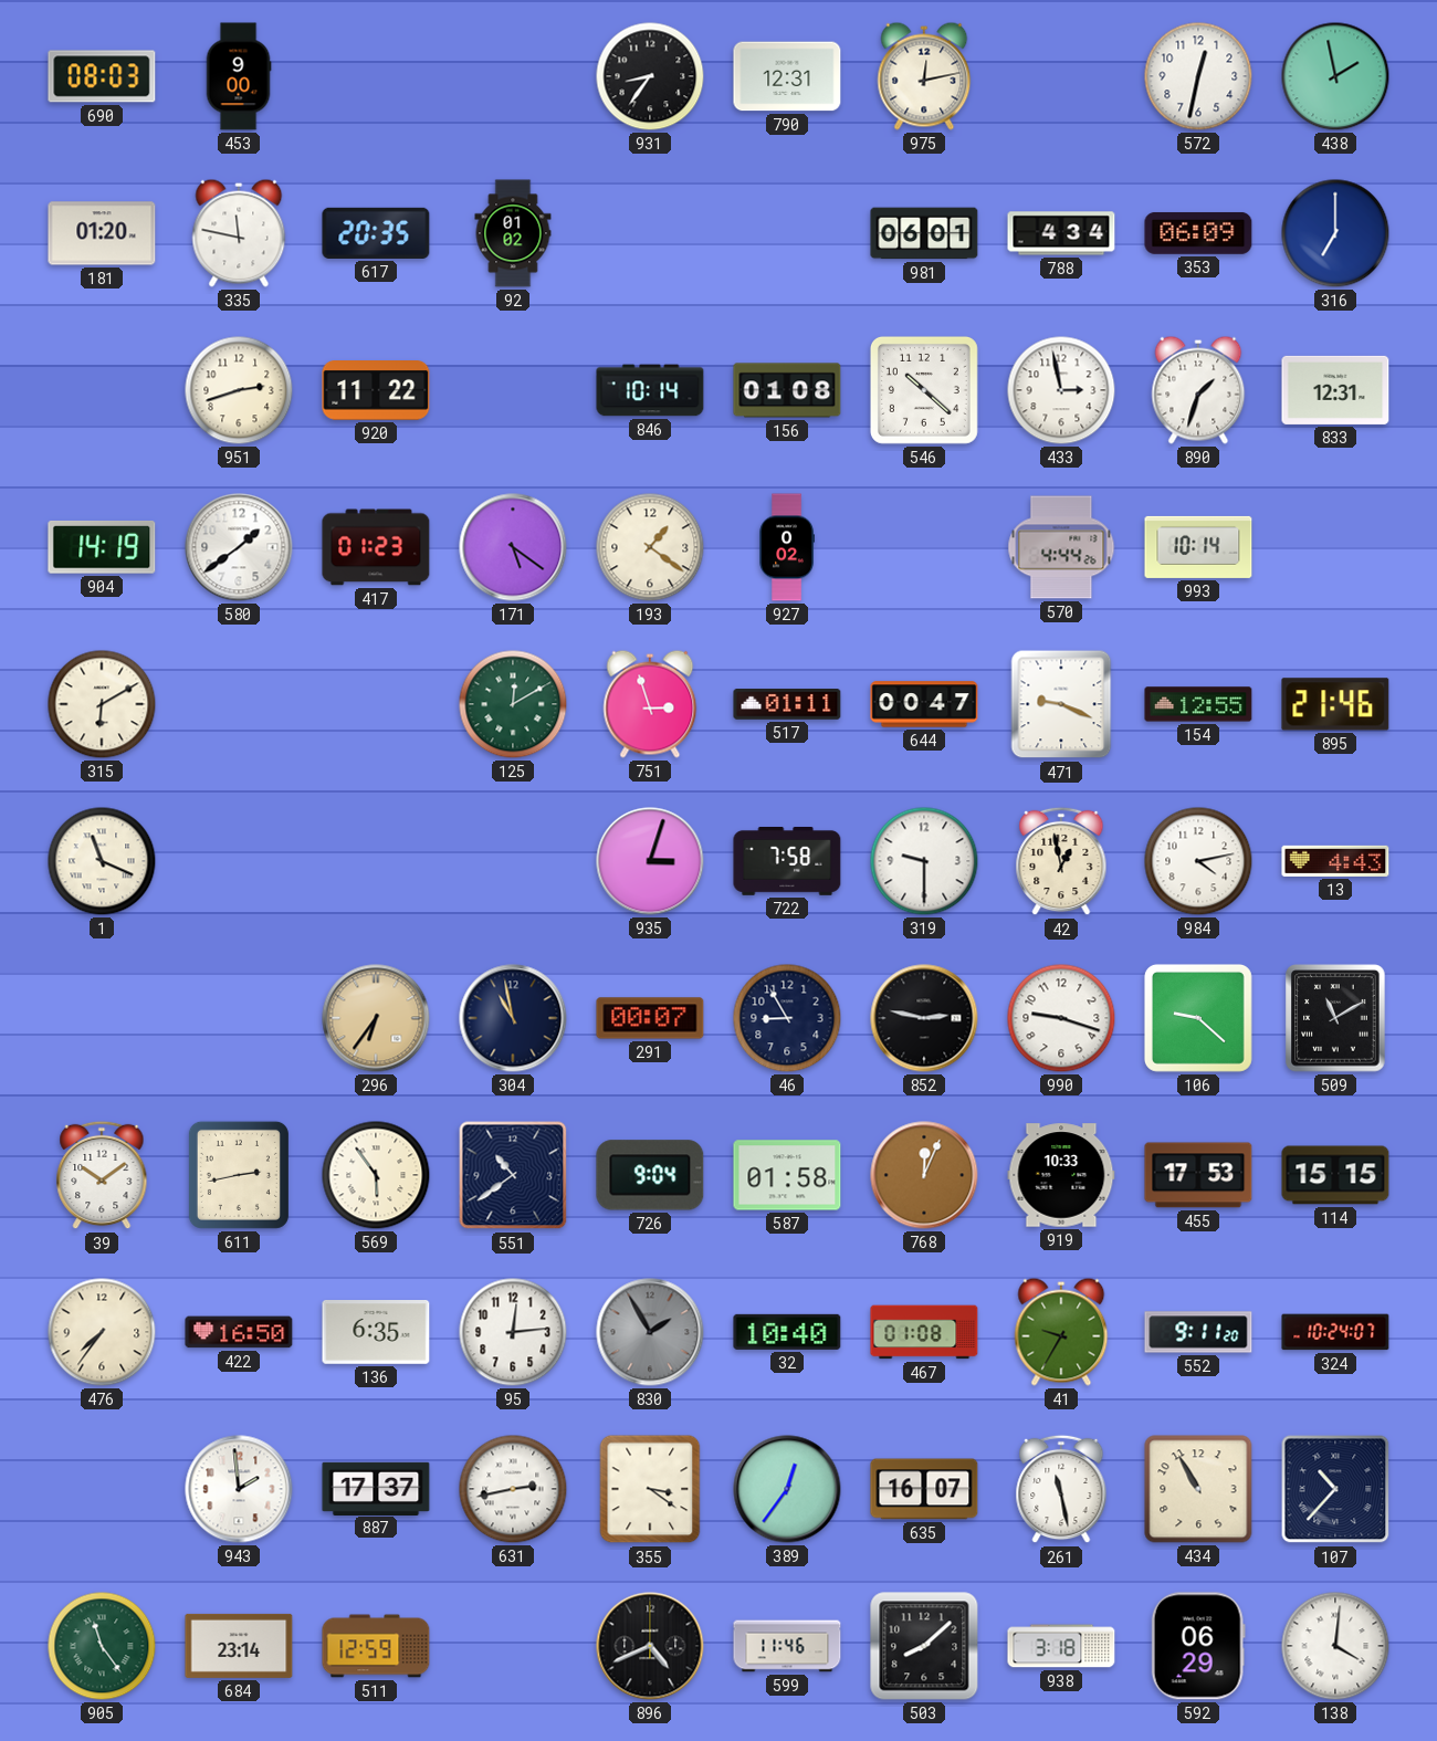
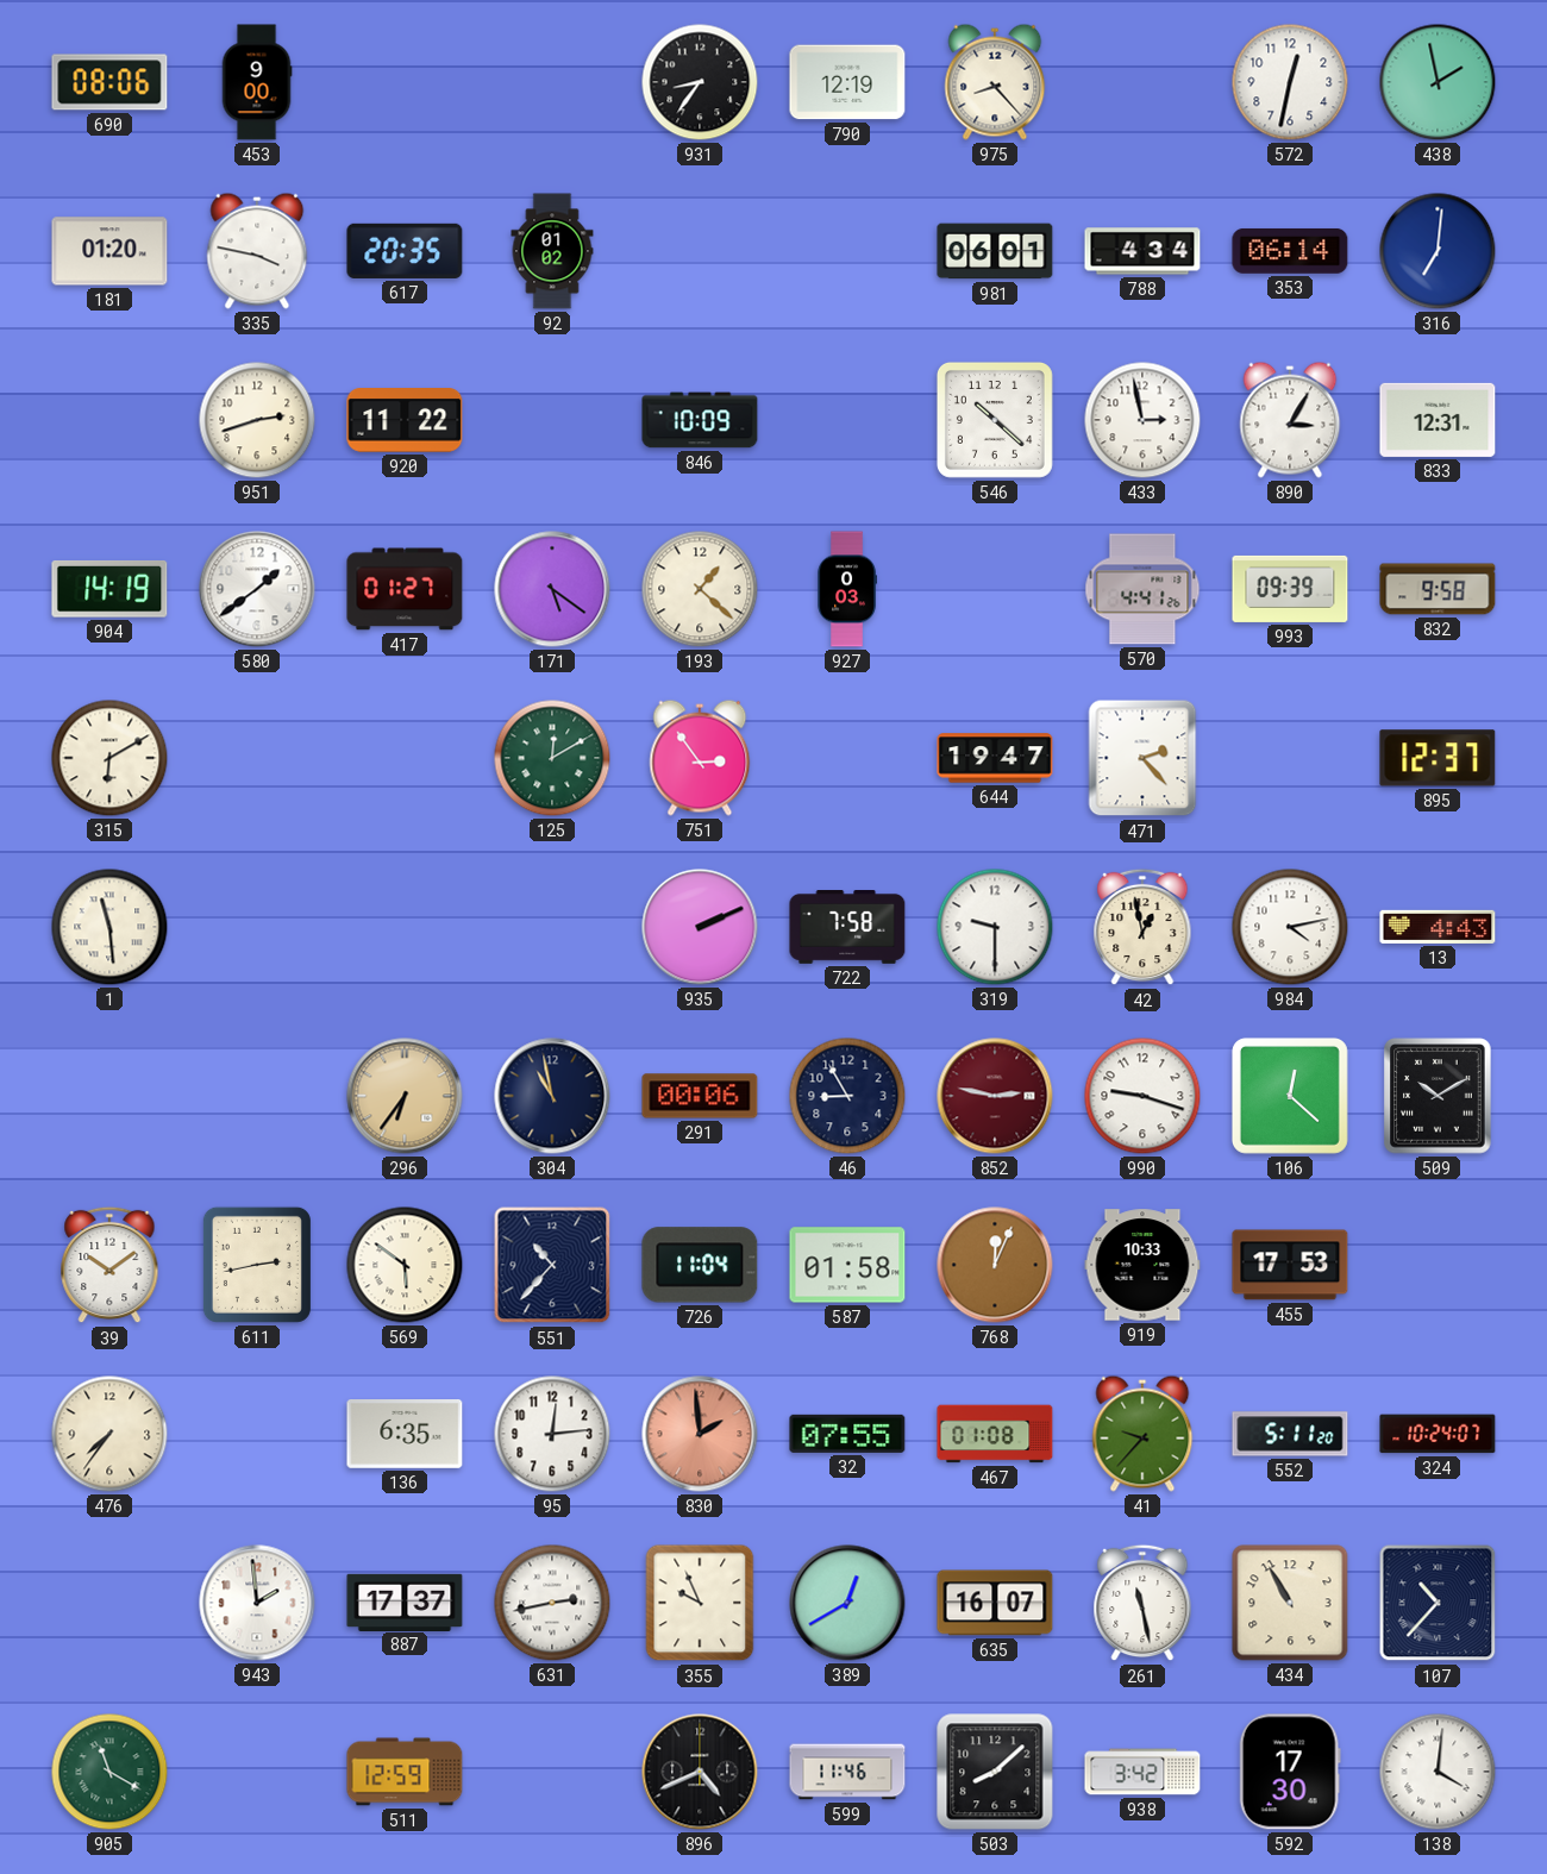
690: 08:03 -> 08:06
790: 12:31 -> 12:19
975: 12:13 -> 8:23
335: 11:47 -> 3:47
353: 06:09 -> 06:14
316: 7:00 -> 7:01
846: 10:14 -> 10:09
156: 01:08 -> none
890: 1:33 -> 3:05
417: 01:23 -> 01:27
193: 1:21 -> 1:22
927: 0:02 -> 0:03
570: 4:44 -> 4:41
993: 10:14 -> 09:39
832: none -> 9:58
751: 2:57 -> 2:54
517: 01:11 -> none
644: 00:47 -> 19:47
471: 9:19 -> 2:23
154: 12:55 -> none
895: 21:46 -> 12:37
1: 11:19 -> 11:29
935: 3:03 -> 2:11
291: 00:07 -> 00:06
852 dial: black -> burgundy
106: 9:22 -> 12:22
509: 11:10 -> 10:10
569: 5:54 -> 5:51
551: 10:39 -> 10:37
726: 9:04 -> 11:04
114: 15:15 -> none
422: 16:50 -> none
830: 1:55 -> 1:59
830 dial: grey -> salmon
32: 10:40 -> 07:55
41: 9:35 -> 9:37
552: 9:11 -> 5:11
355: 3:21 -> 9:56
389: 12:36 -> 12:40
905: 11:24 -> 11:20
684: 23:14 -> none
938: 3:18 -> 3:42
592: 06:29 -> 17:30
